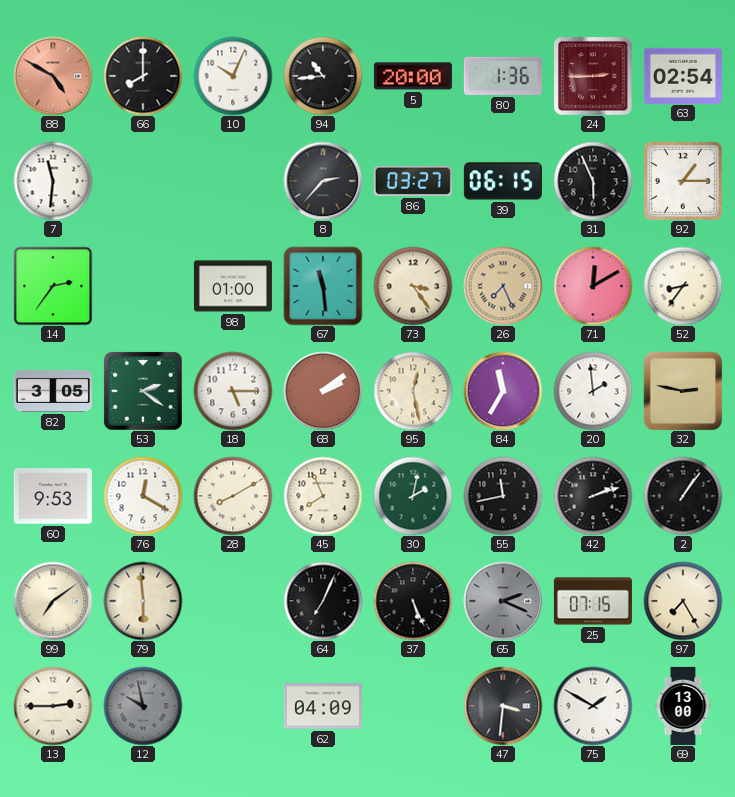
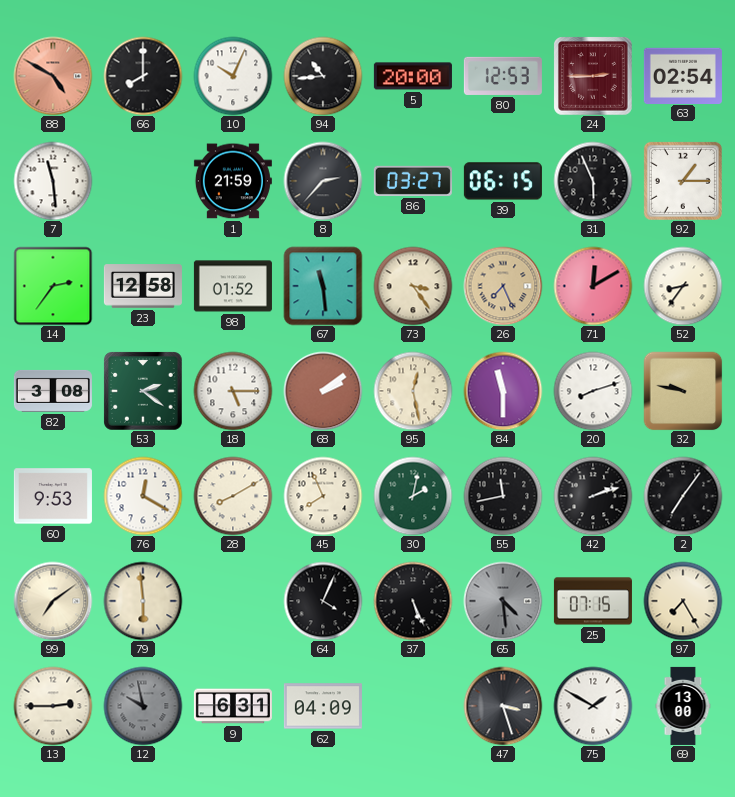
80: 1:36 -> 12:53
7: 11:31 -> 11:29
1: none -> 21:59
23: none -> 12:58
98: 01:00 -> 01:52
82: 3:05 -> 3:08
84: 11:35 -> 11:30
20: 1:59 -> 8:12
32: 2:47 -> 9:47
2: 1:06 -> 7:06
64: 7:04 -> 4:04
65: 2:19 -> 4:29
9: none -> 6:31
47: 3:31 -> 3:27
